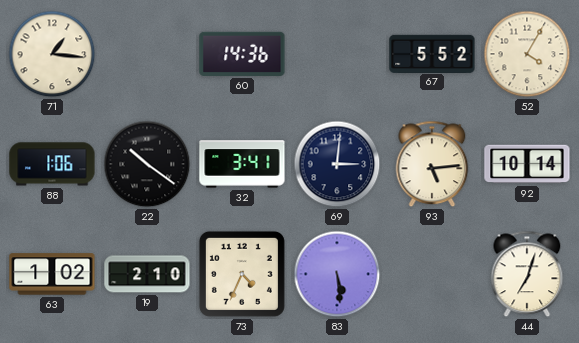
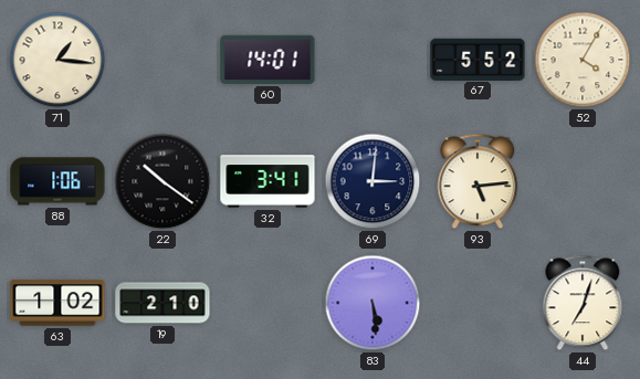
60: 14:36 -> 14:01
92: 10:14 -> none
73: 4:34 -> none
